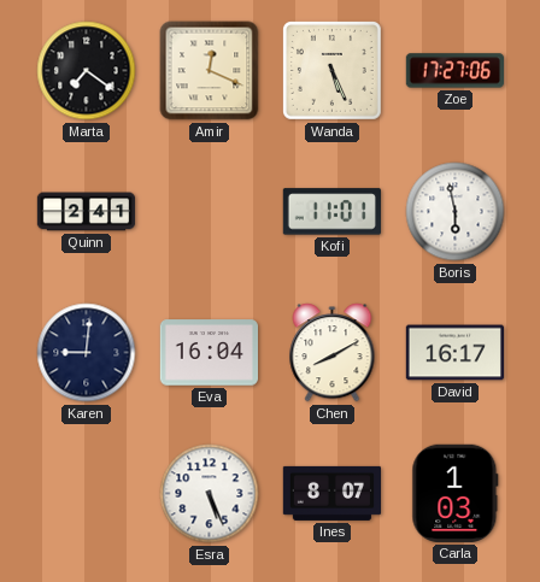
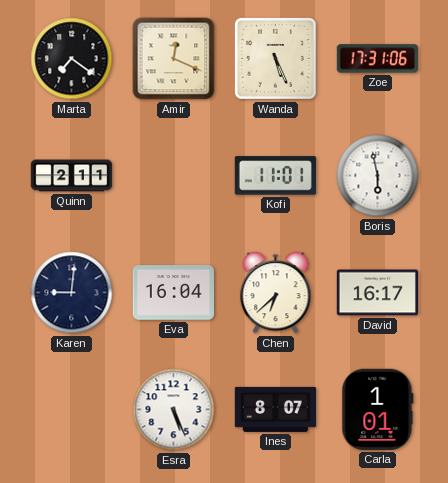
Zoe: 17:27 -> 17:31
Quinn: 2:41 -> 2:11
Chen: 8:10 -> 6:38
Carla: 1:03 -> 1:01
